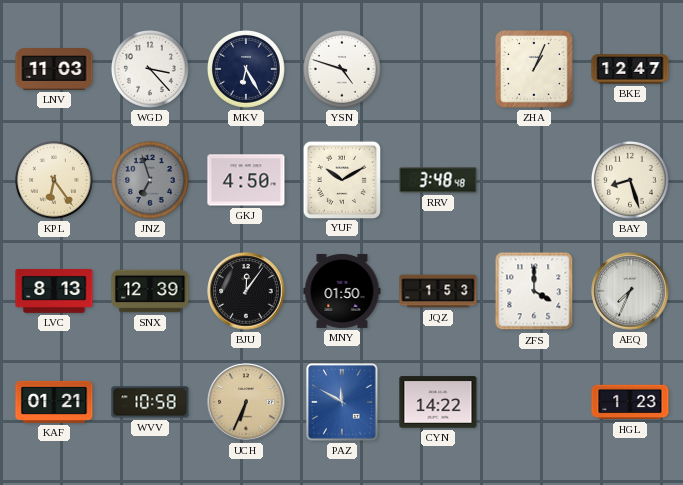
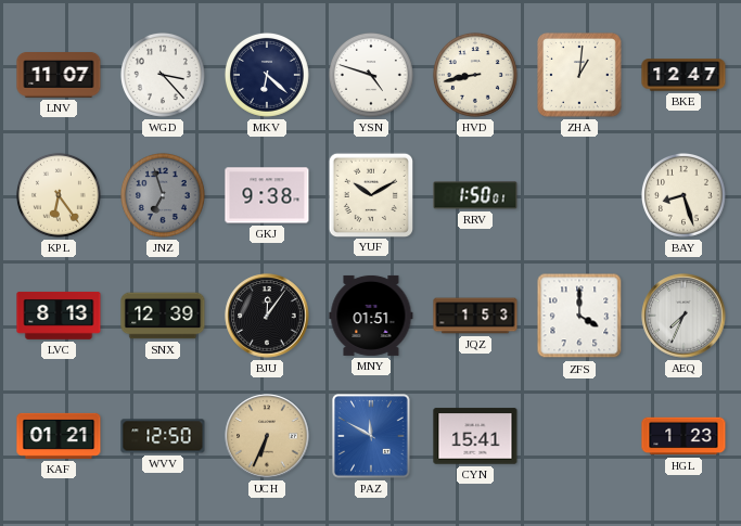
LNV: 11:03 -> 11:07
MKV: 6:25 -> 6:22
HVD: none -> 8:43
ZHA: 1:04 -> 1:01
GKJ: 4:50 -> 9:38
RRV: 3:48 -> 1:50
MNY: 01:50 -> 01:51
WVV: 10:58 -> 12:50
CYN: 14:22 -> 15:41
